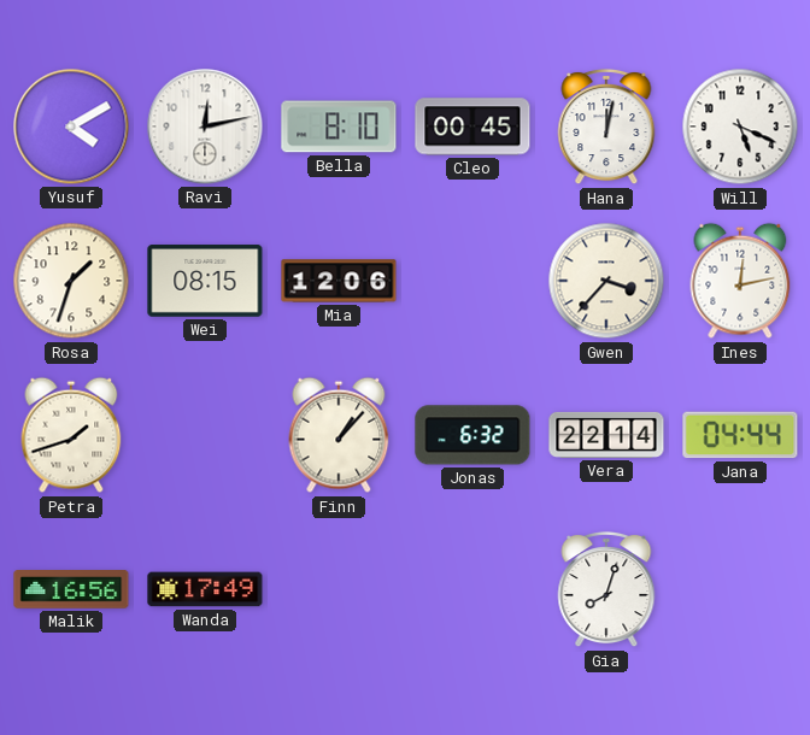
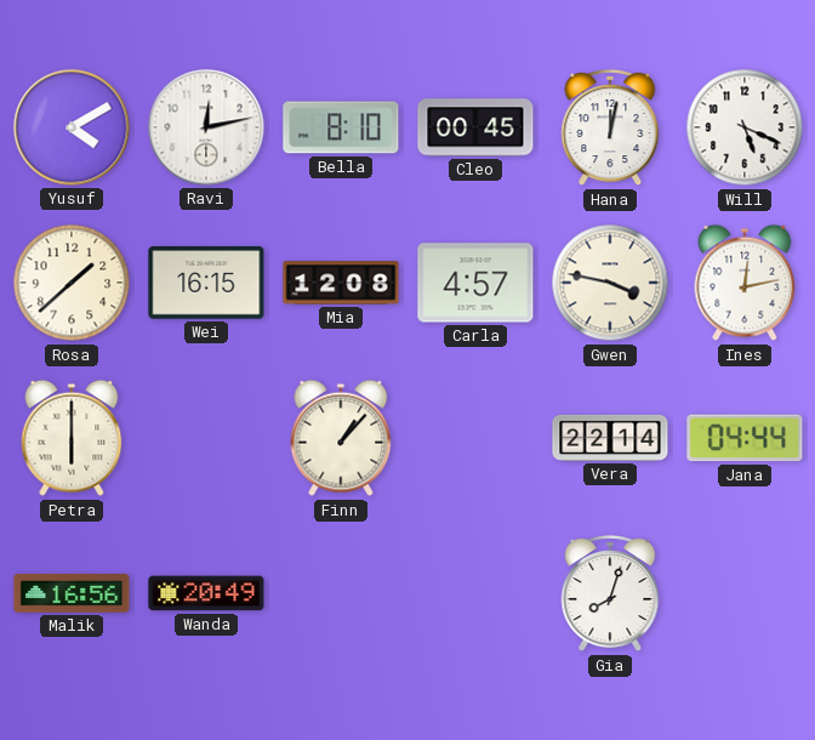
Rosa: 1:33 -> 1:38
Wei: 08:15 -> 16:15
Mia: 12:06 -> 12:08
Carla: none -> 4:57
Gwen: 3:37 -> 3:47
Petra: 1:42 -> 6:00
Jonas: 6:32 -> none
Wanda: 17:49 -> 20:49
